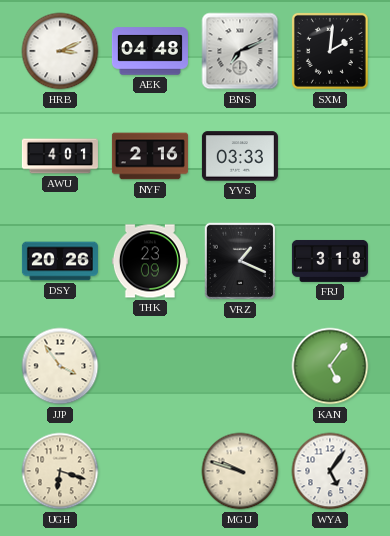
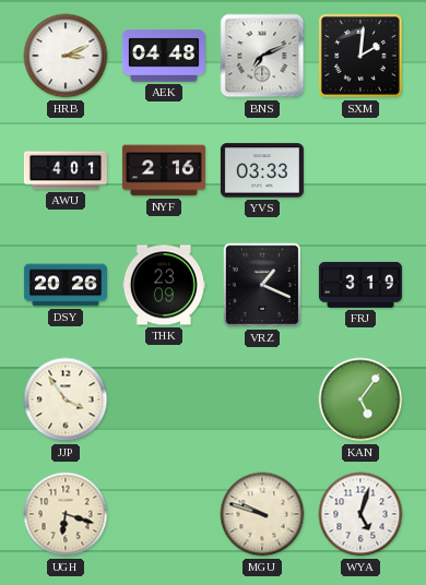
FRJ: 3:18 -> 3:19
WYA: 5:06 -> 5:03
